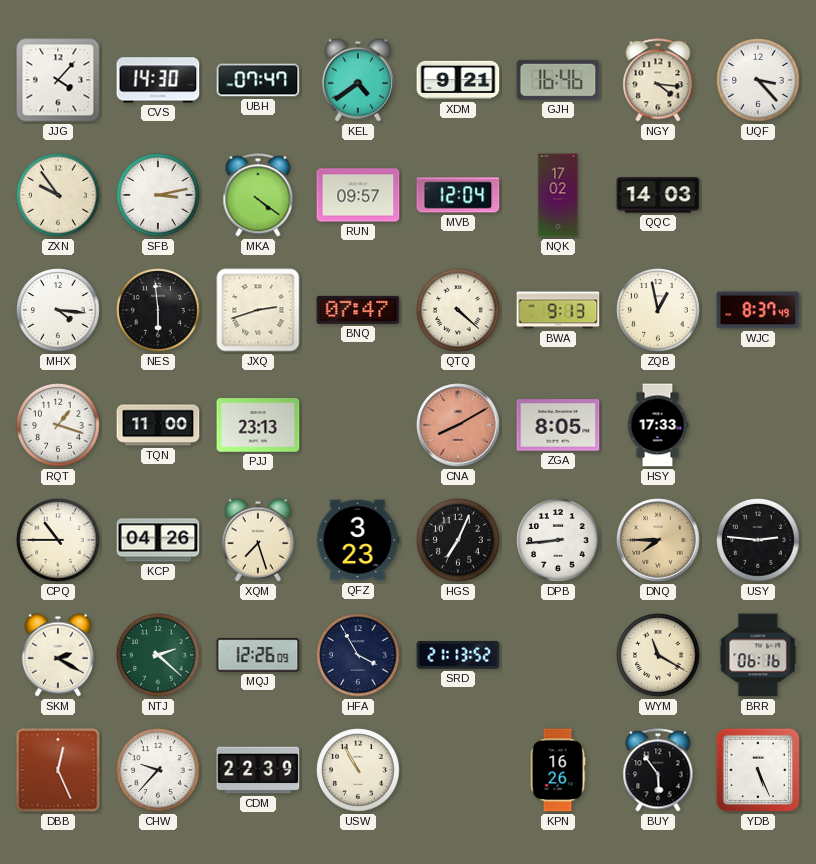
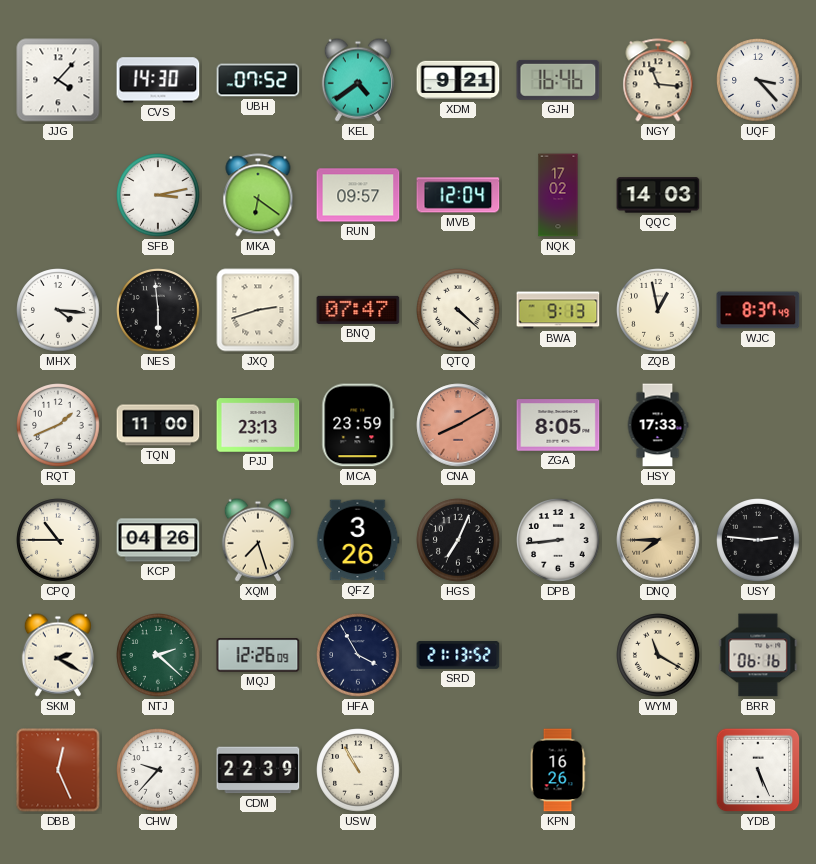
UBH: 07:47 -> 07:52
NGY: 4:16 -> 11:16
ZXN: 9:54 -> none
MKA: 4:21 -> 6:21
RQT: 1:18 -> 1:41
MCA: none -> 23:59
QFZ: 3:23 -> 3:26
BUY: 5:54 -> none
